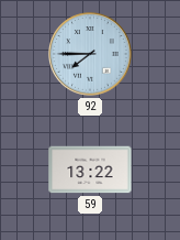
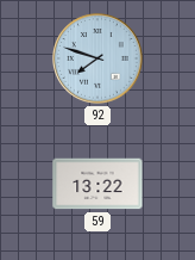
92: 7:45 -> 7:48
